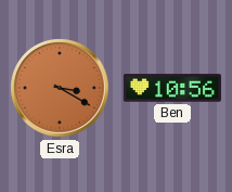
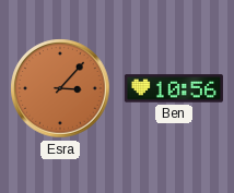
Esra: 3:20 -> 3:07
